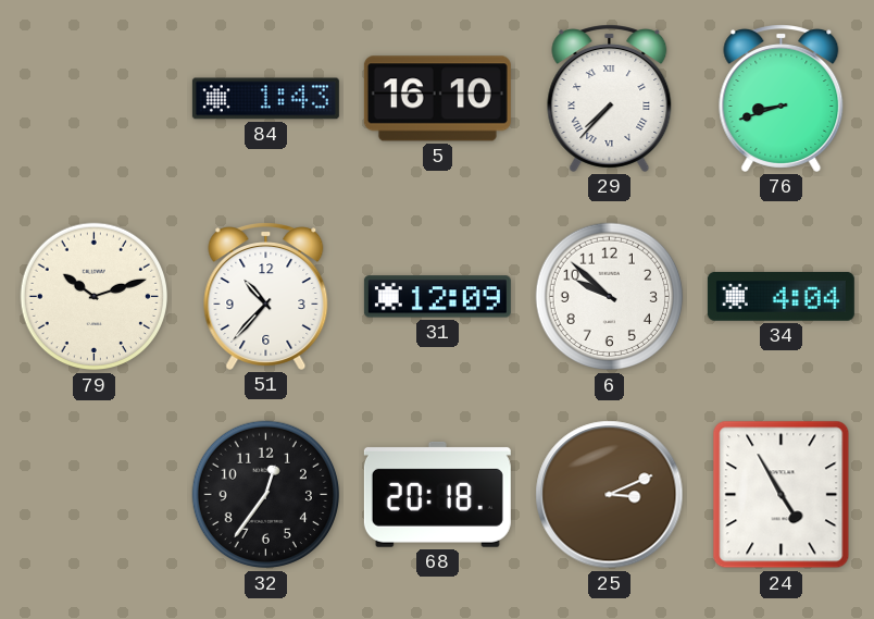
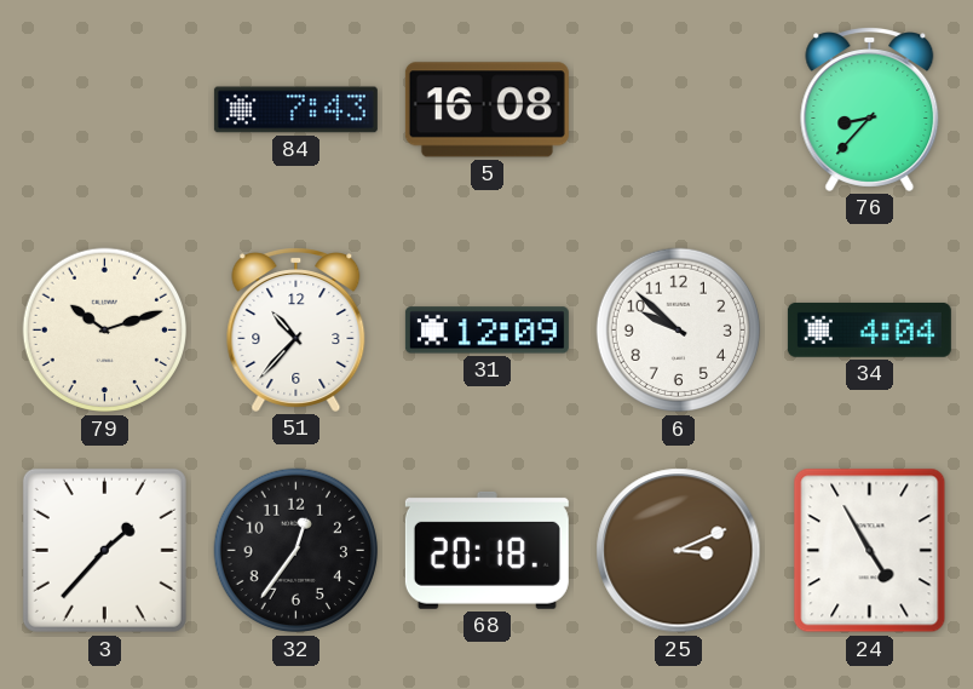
84: 1:43 -> 7:43
5: 16:10 -> 16:08
29: 7:37 -> none
76: 8:42 -> 8:37
3: none -> 1:37
